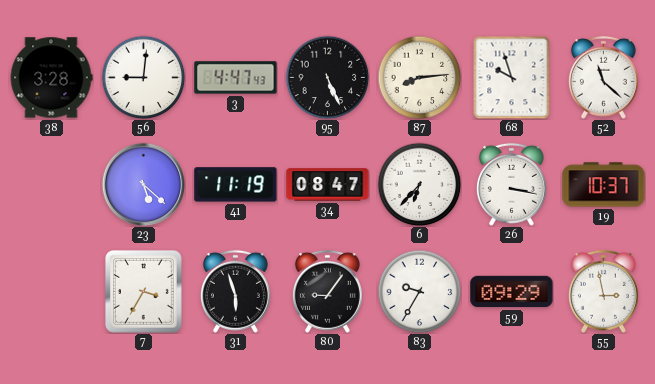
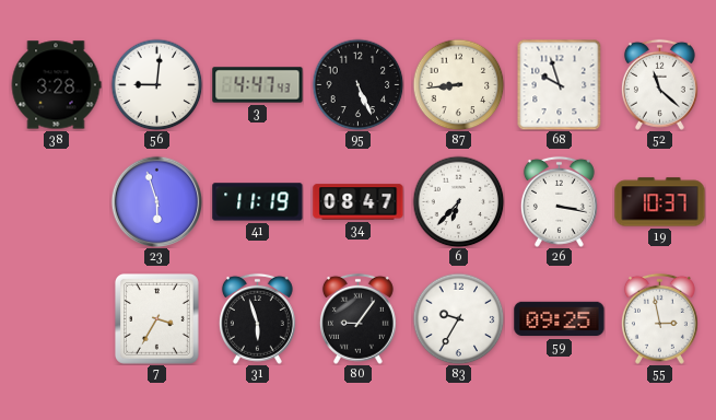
87: 8:14 -> 8:44
23: 5:22 -> 5:57
59: 09:29 -> 09:25
